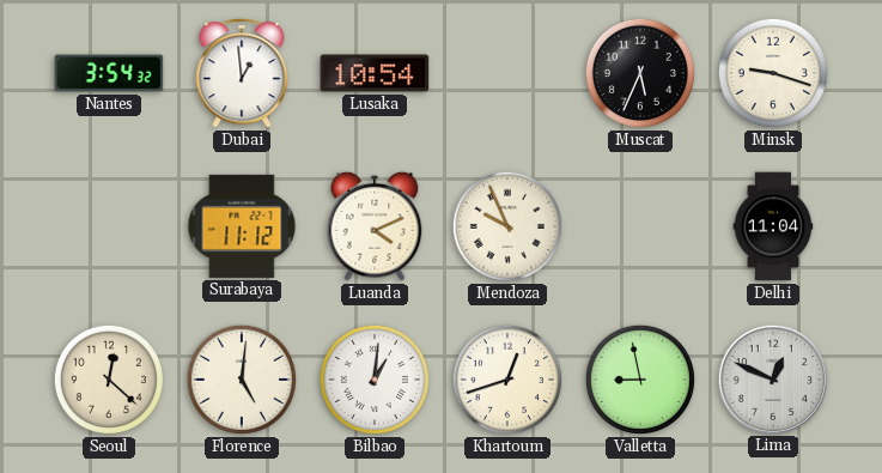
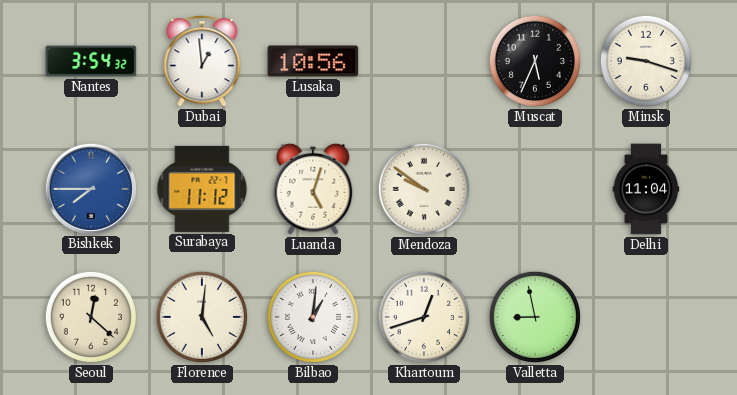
Lusaka: 10:54 -> 10:56
Bishkek: none -> 7:45
Luanda: 4:11 -> 5:03
Mendoza: 9:56 -> 9:51
Lima: 12:49 -> none
